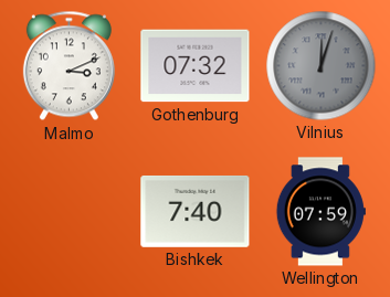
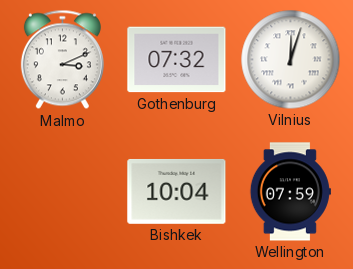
Vilnius dial: grey -> white
Bishkek: 7:40 -> 10:04
